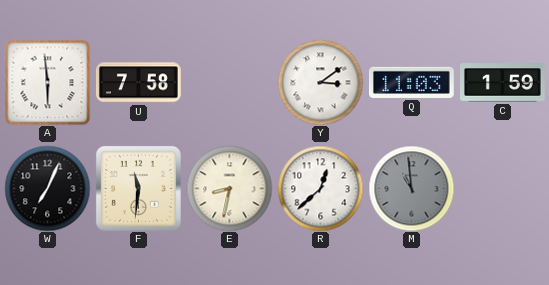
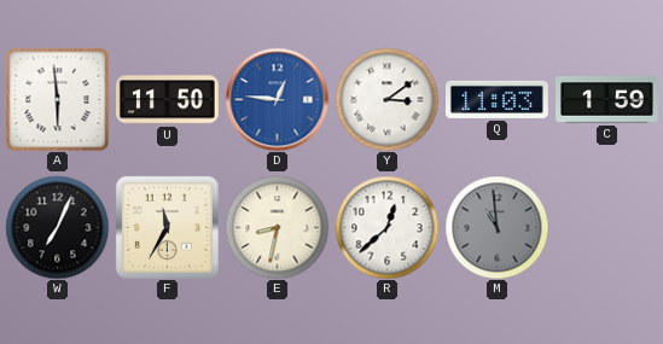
U: 7:58 -> 11:50
D: none -> 12:46
F: 11:31 -> 11:35
